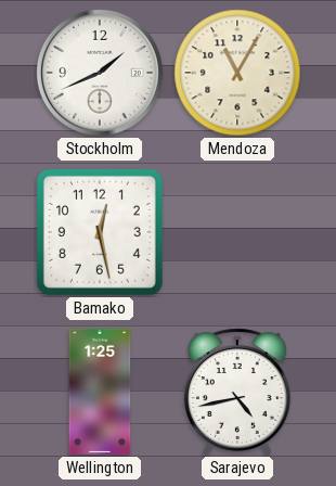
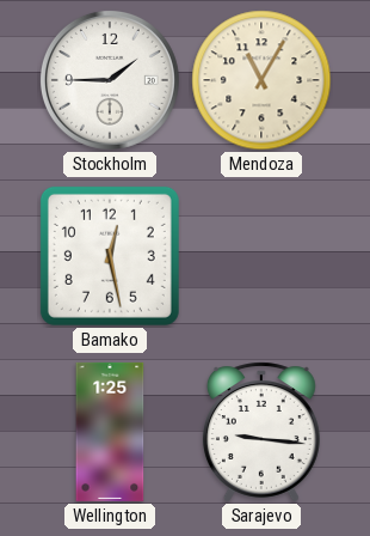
Stockholm: 1:41 -> 1:45
Sarajevo: 4:43 -> 9:16
